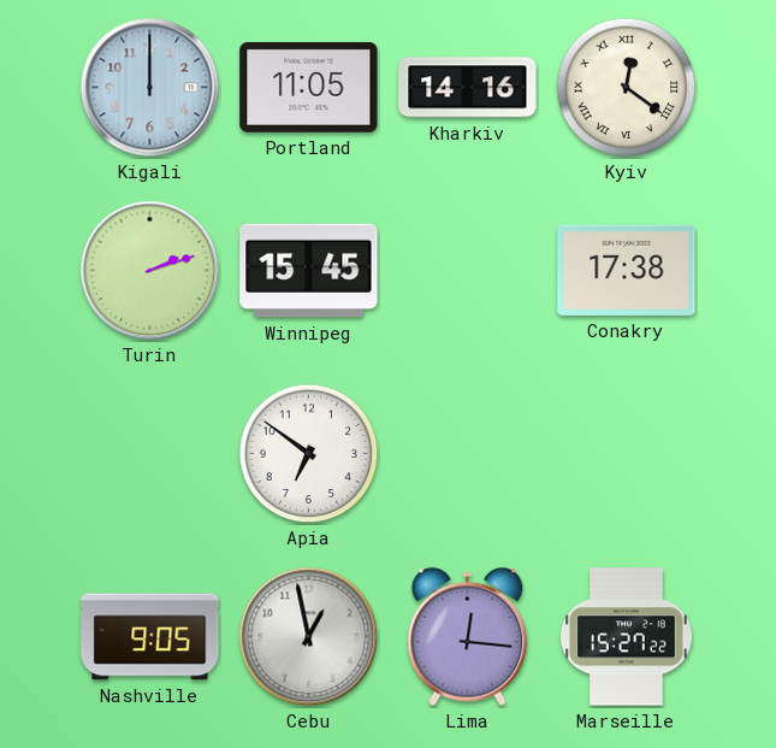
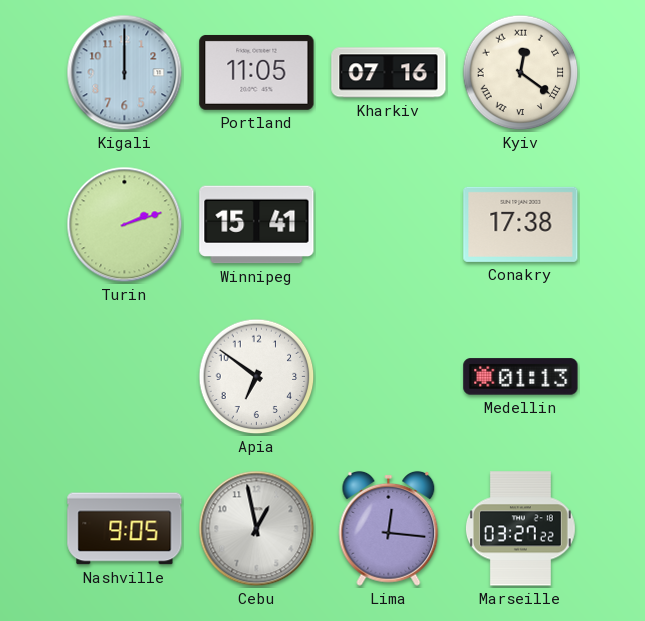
Kharkiv: 14:16 -> 07:16
Winnipeg: 15:45 -> 15:41
Medellin: none -> 01:13
Marseille: 15:27 -> 03:27
